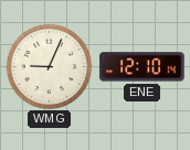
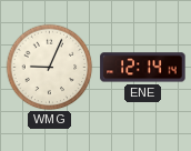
ENE: 12:10 -> 12:14
